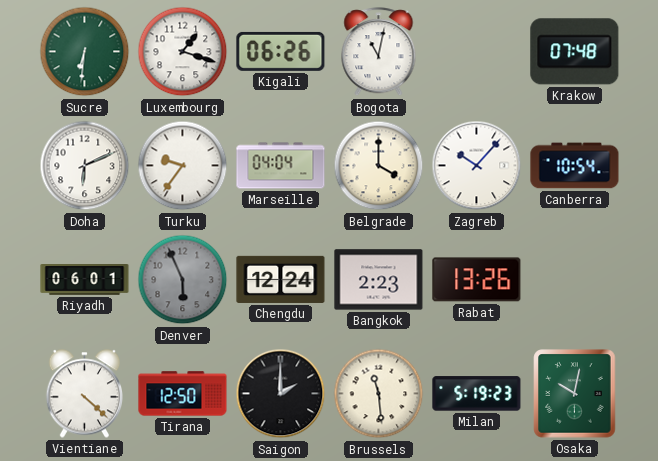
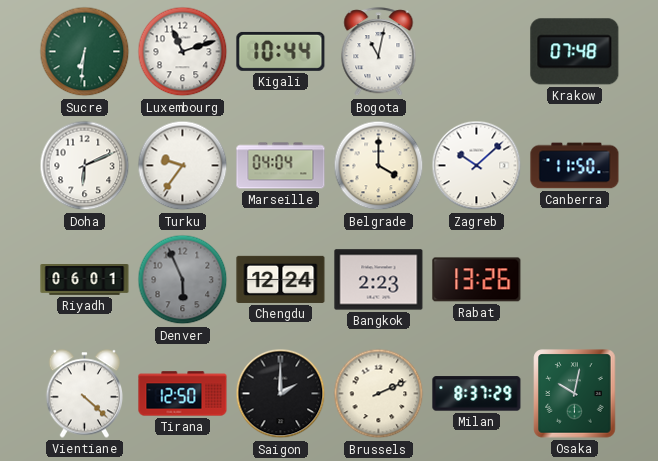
Luxembourg: 1:18 -> 11:12
Kigali: 06:26 -> 10:44
Zagreb: 10:07 -> 10:08
Canberra: 10:54 -> 11:50
Brussels: 11:29 -> 2:11
Milan: 5:19 -> 8:37
